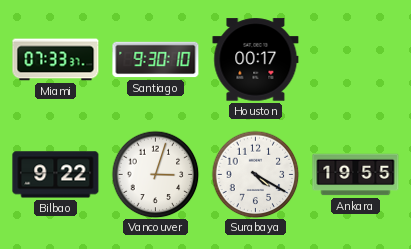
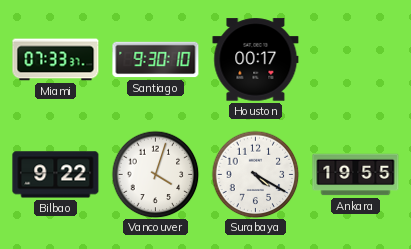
Vancouver: 3:03 -> 4:03
